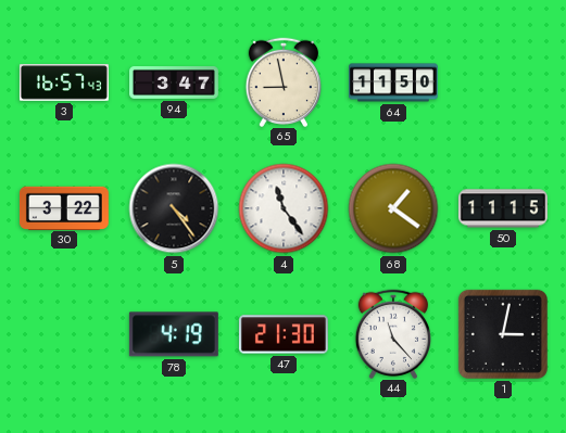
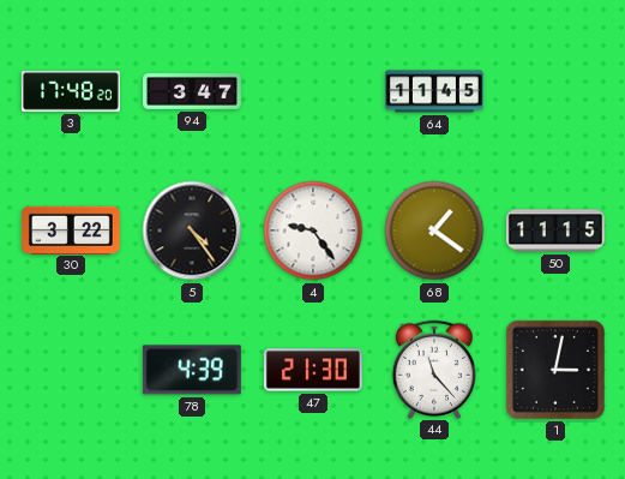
3: 16:57 -> 17:48
65: 8:58 -> none
64: 11:50 -> 11:45
4: 11:24 -> 9:24
78: 4:19 -> 4:39
